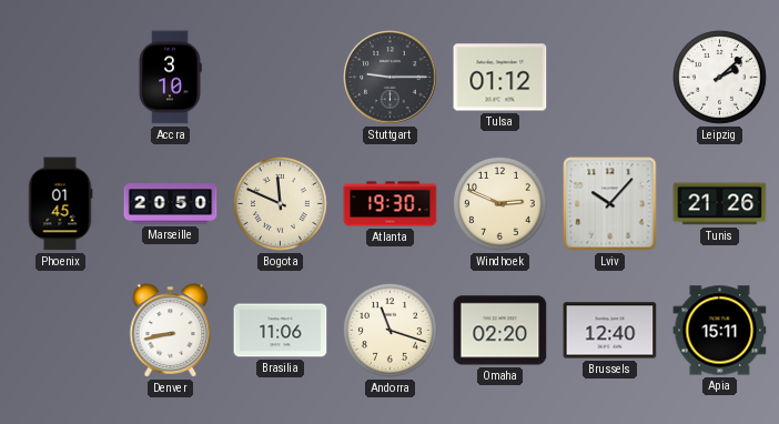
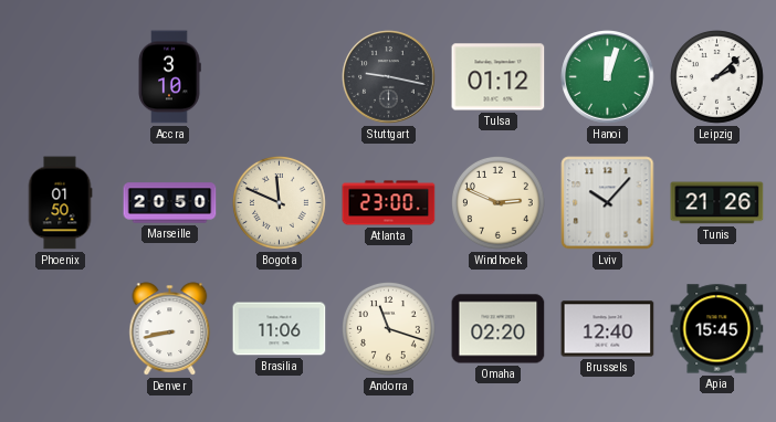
Stuttgart: 9:15 -> 9:17
Hanoi: none -> 12:03
Phoenix: 01:45 -> 01:50
Atlanta: 19:30 -> 23:00
Apia: 15:11 -> 15:45
